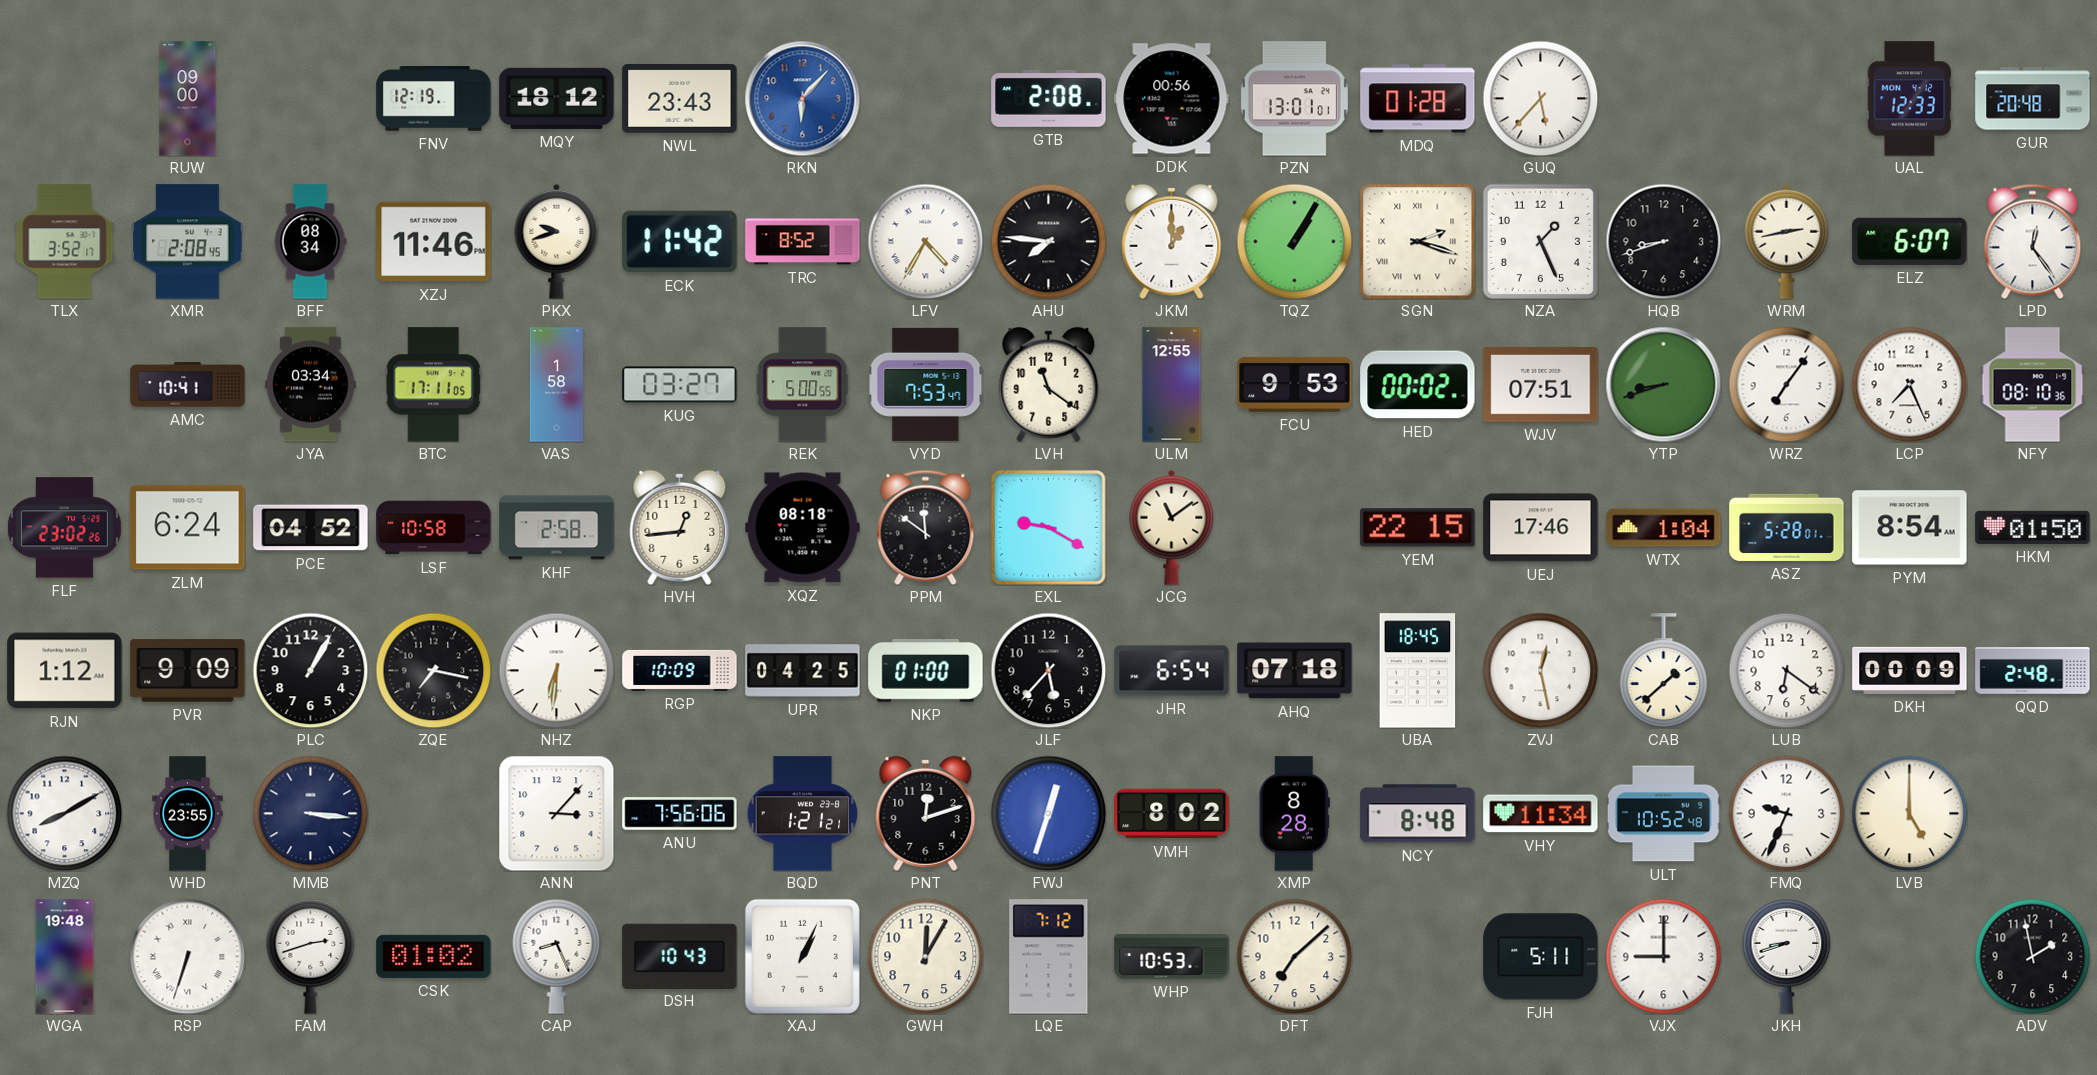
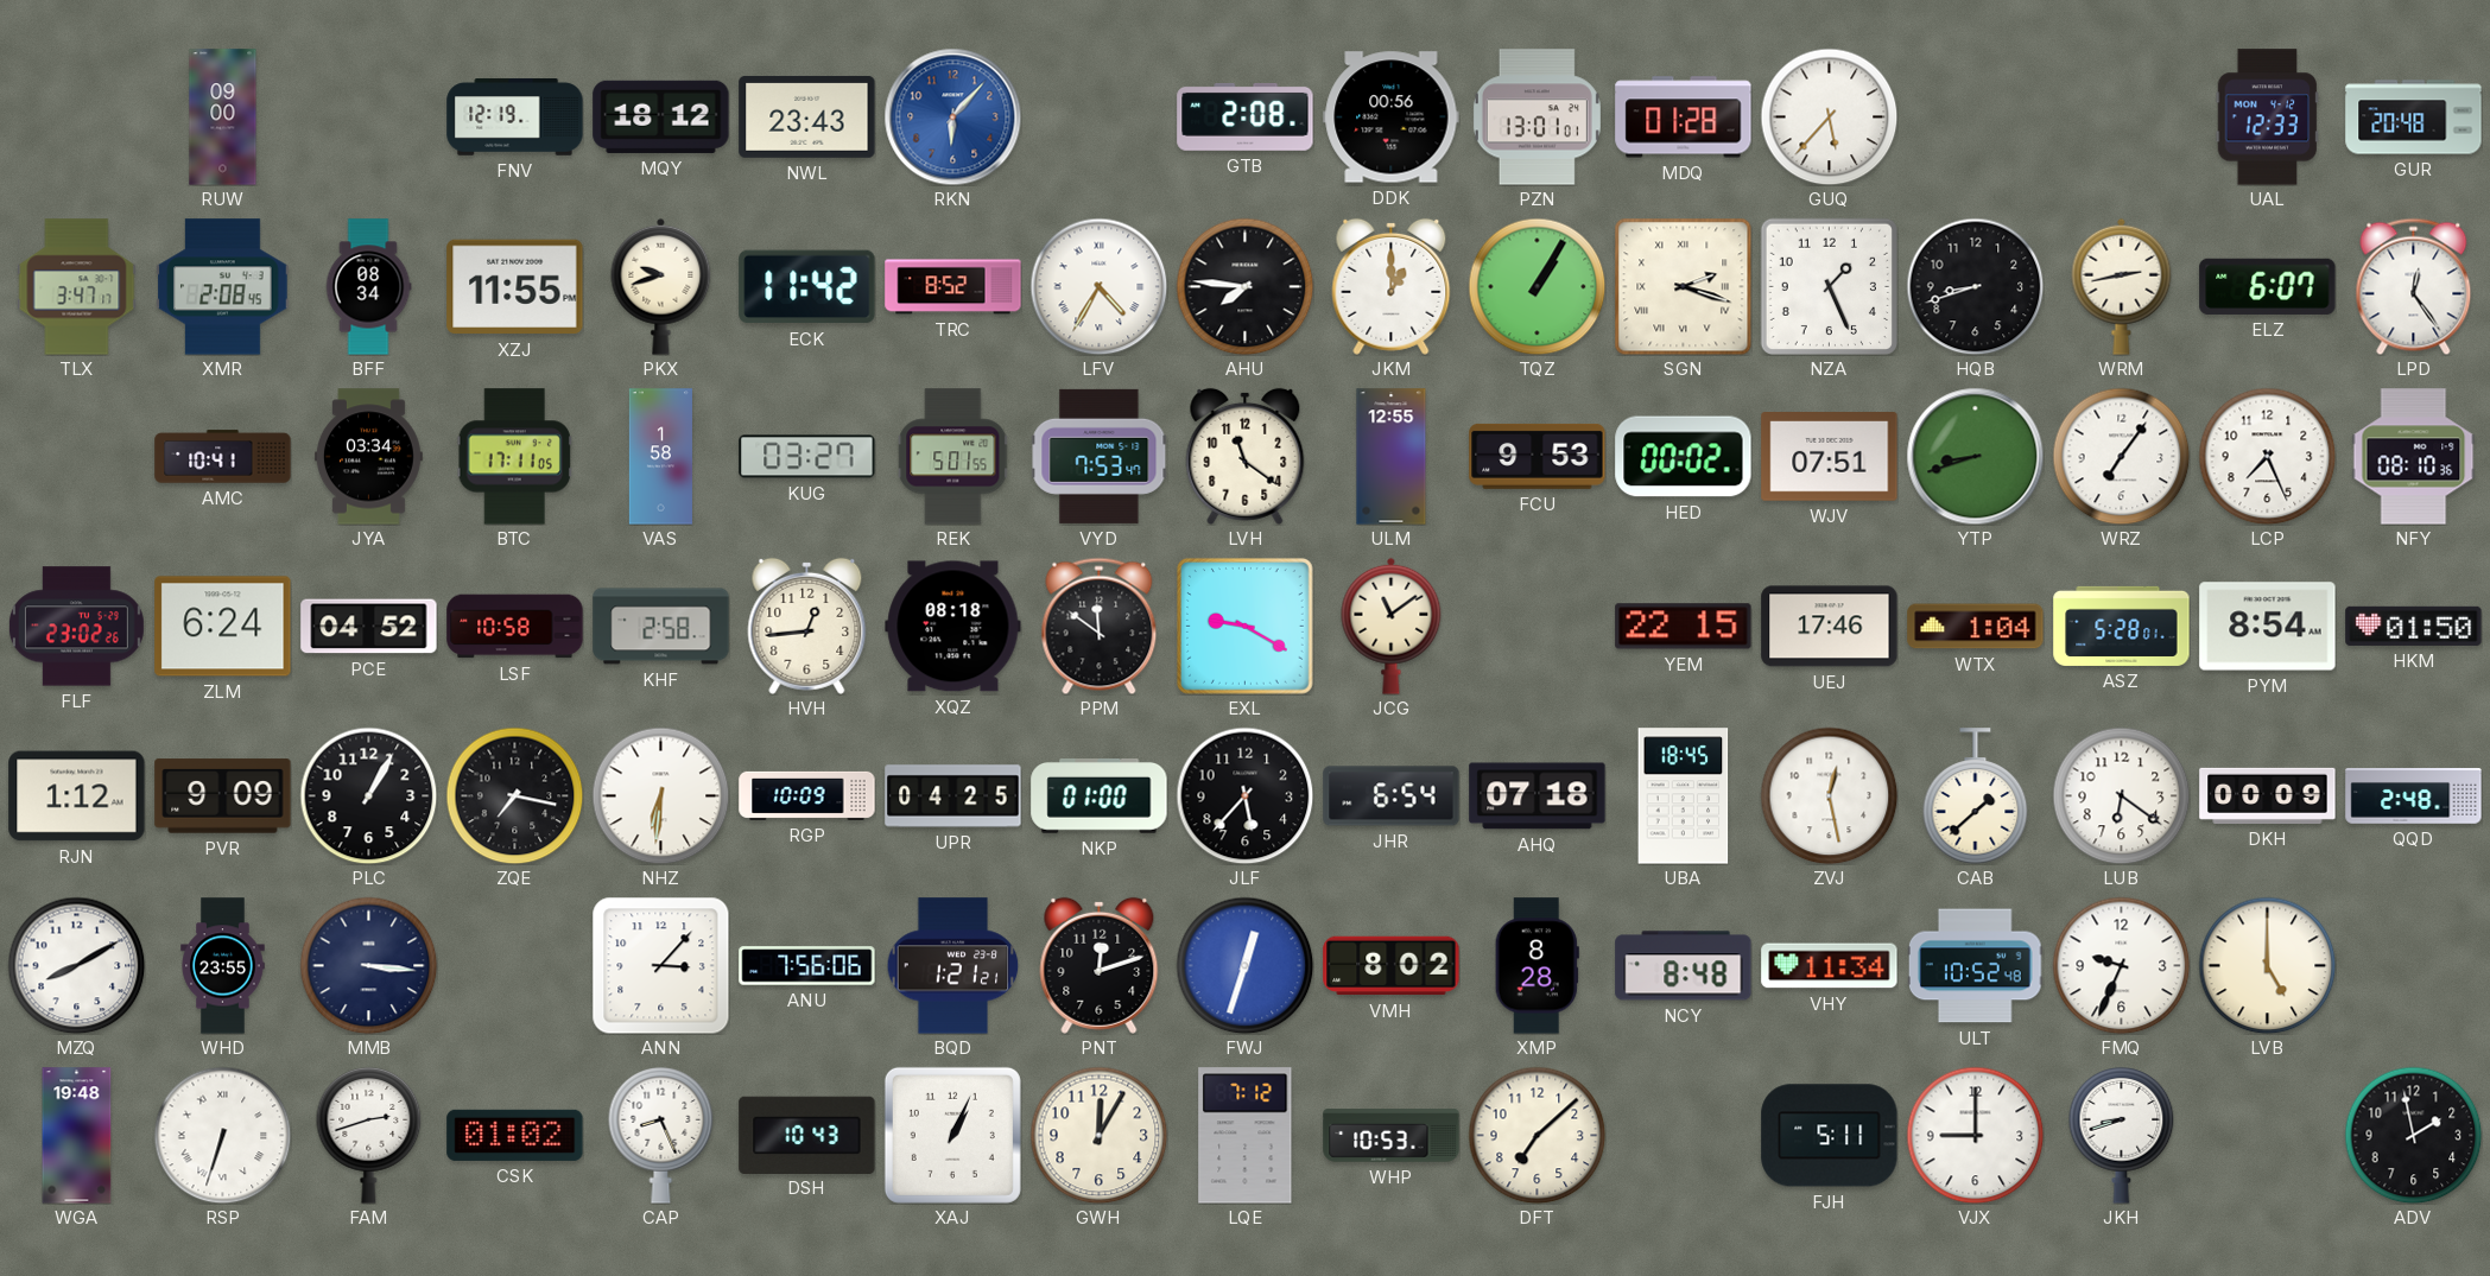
TLX: 3:52 -> 3:47
XZJ: 11:46 -> 11:55
REK: 5:00 -> 5:01
